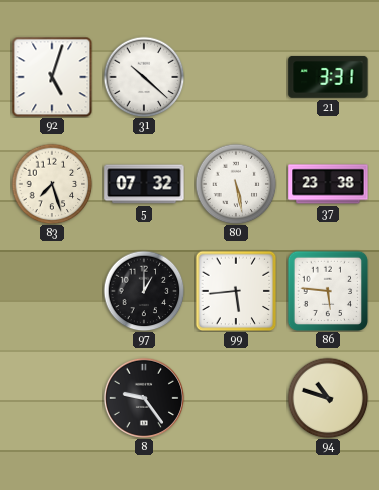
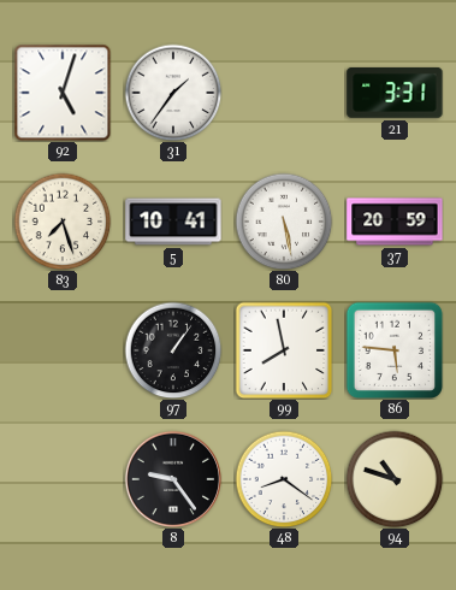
31: 10:22 -> 1:36
5: 07:32 -> 10:41
37: 23:38 -> 20:59
97: 1:00 -> 1:06
99: 5:44 -> 7:58
48: none -> 8:21
